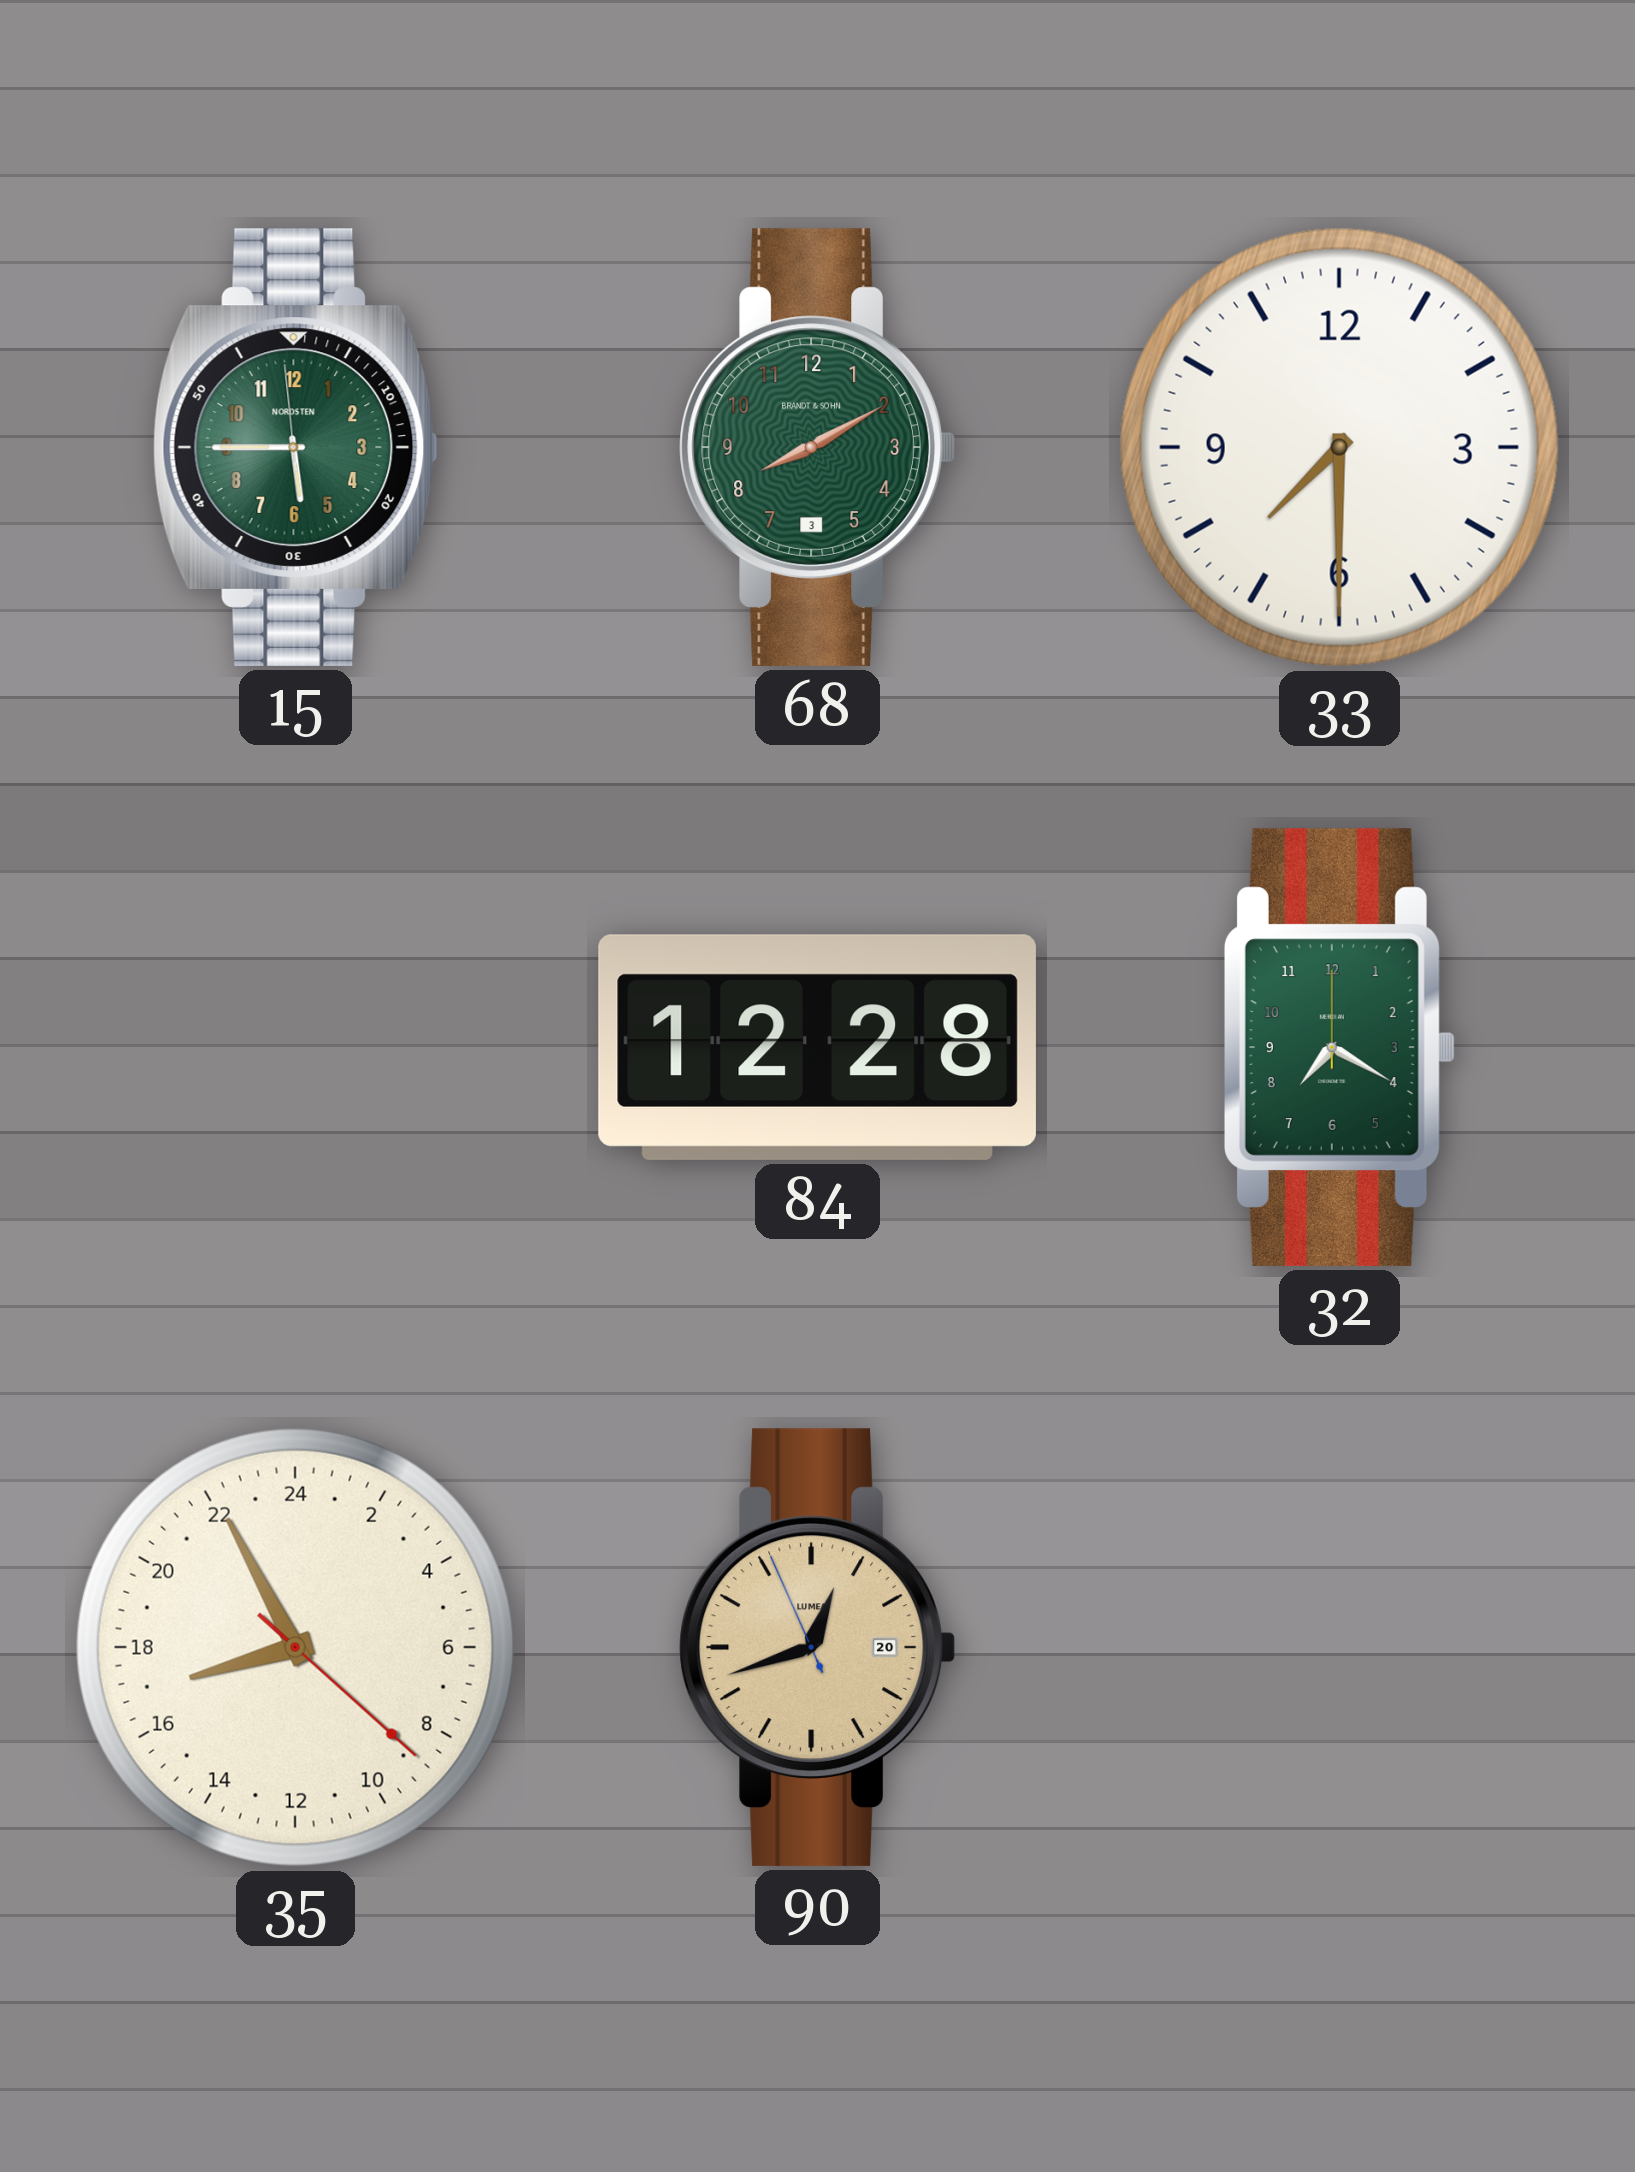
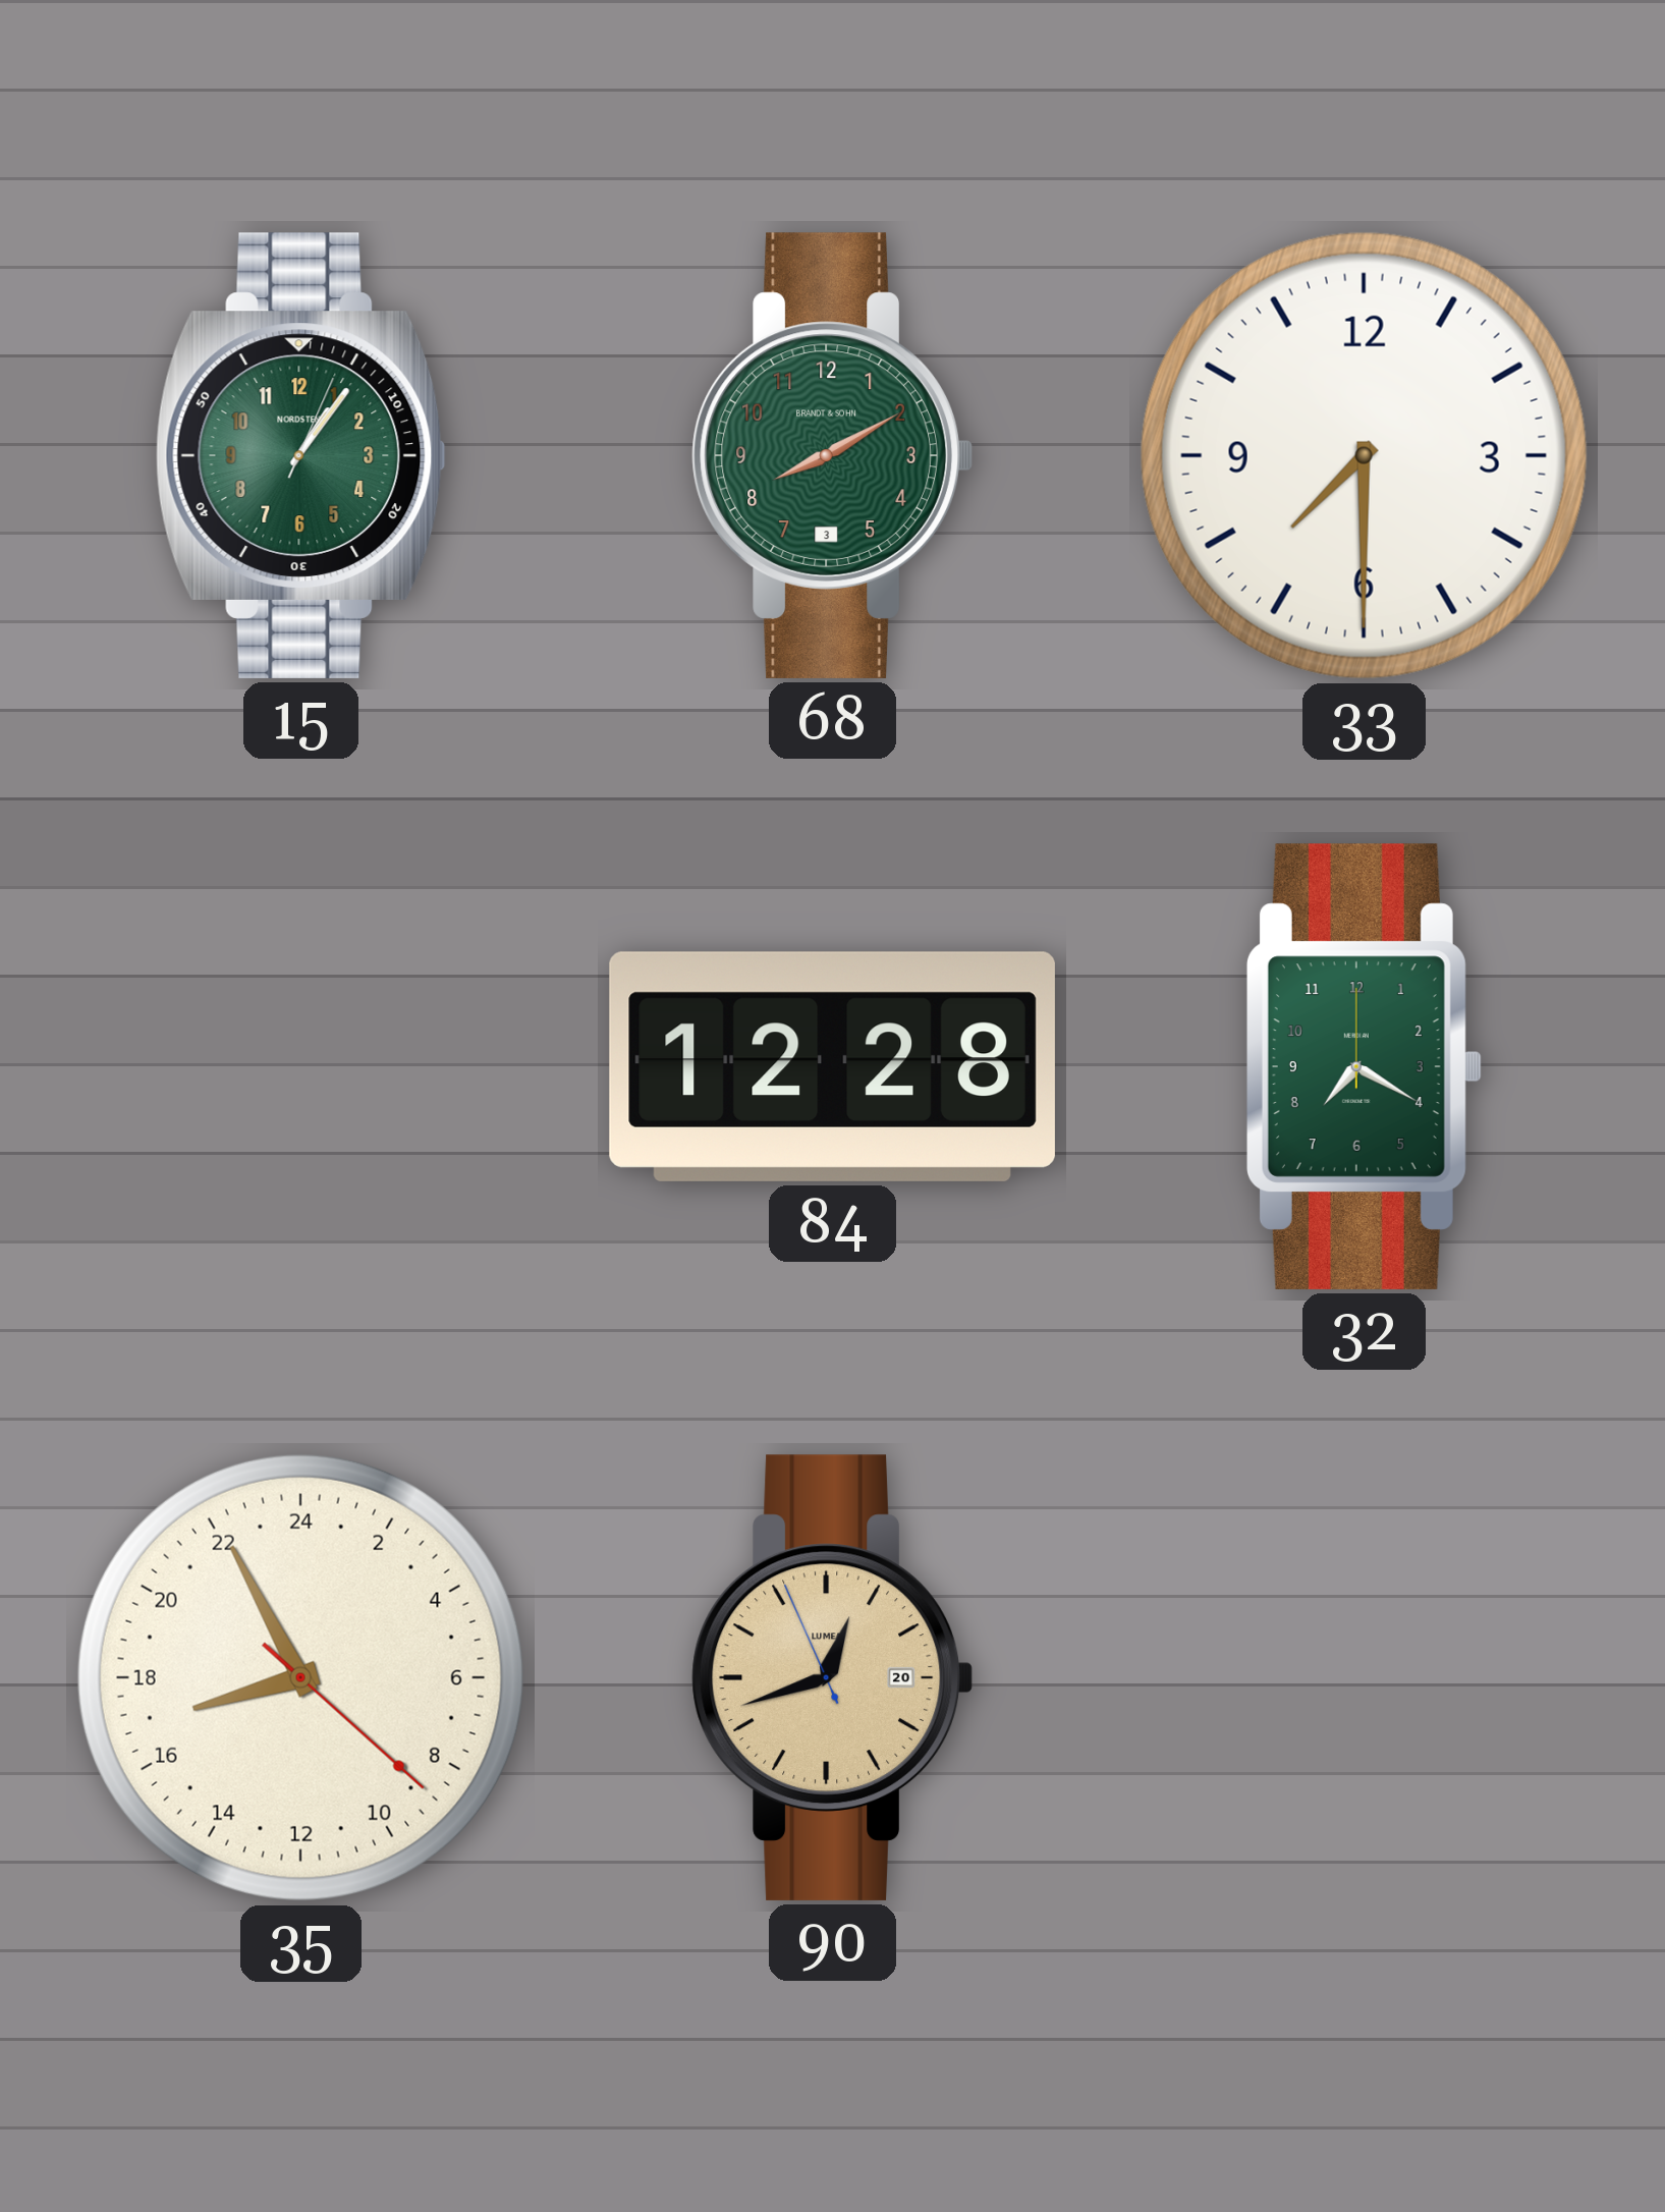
15: 5:44 -> 1:06
